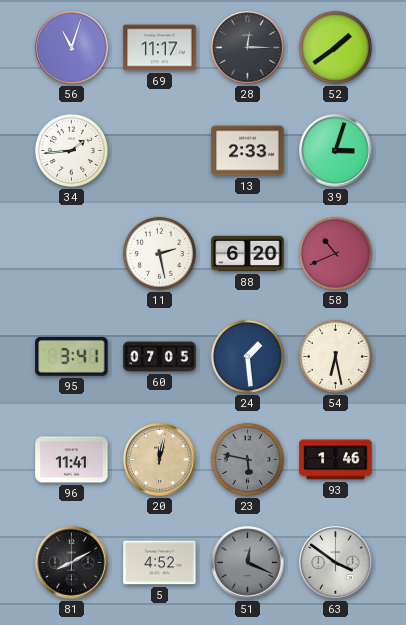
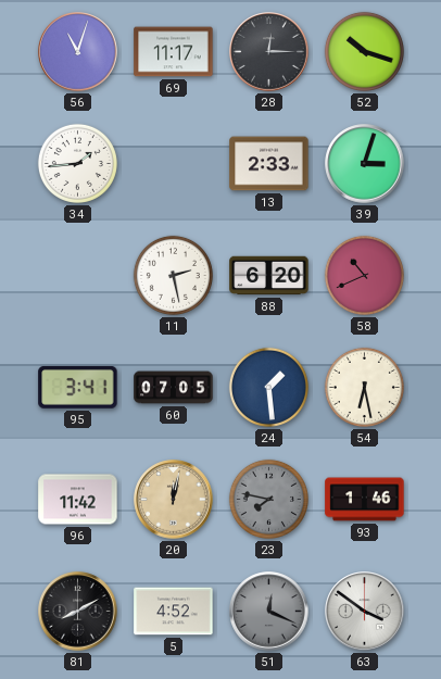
52: 1:39 -> 10:18
96: 11:41 -> 11:42
23: 5:47 -> 7:47
